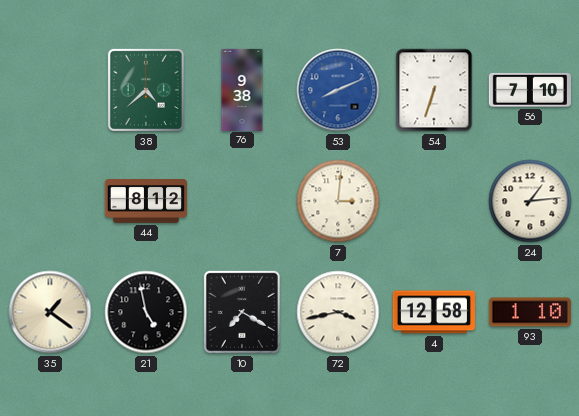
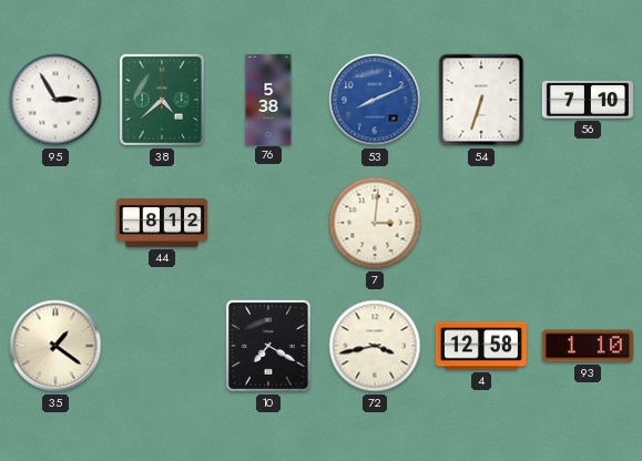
95: none -> 2:55
76: 9:38 -> 5:38
24: 1:14 -> none
21: 4:58 -> none
